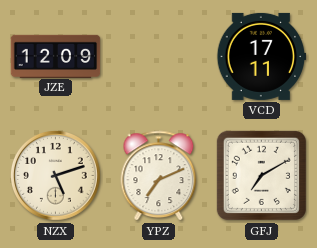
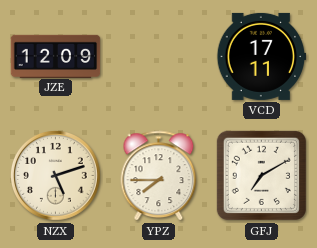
YPZ: 7:11 -> 7:45
